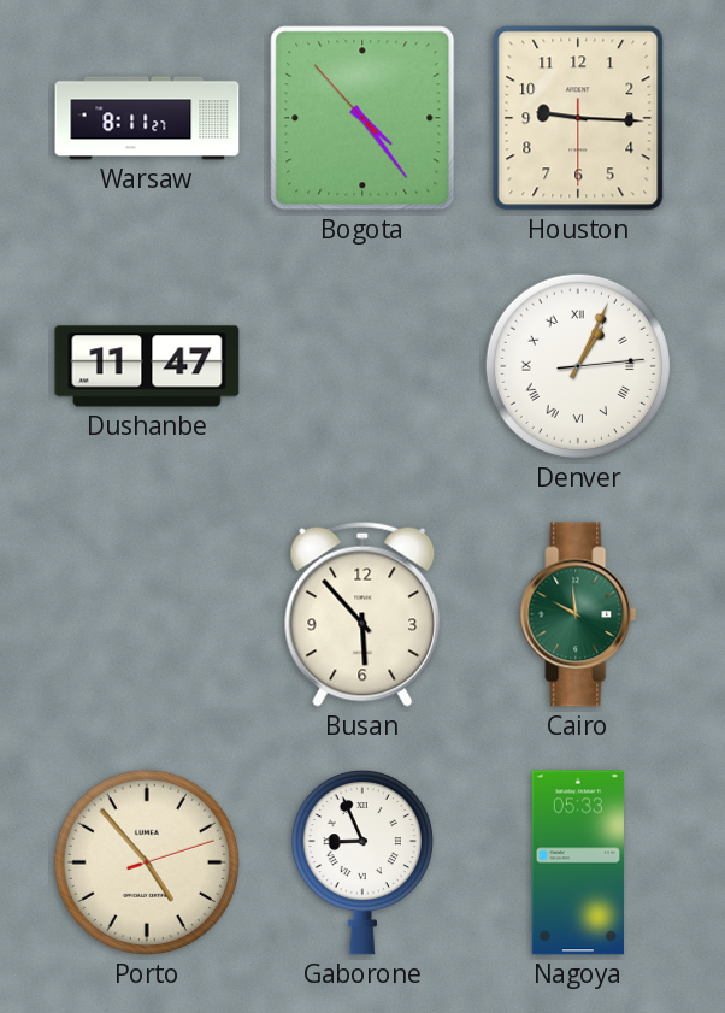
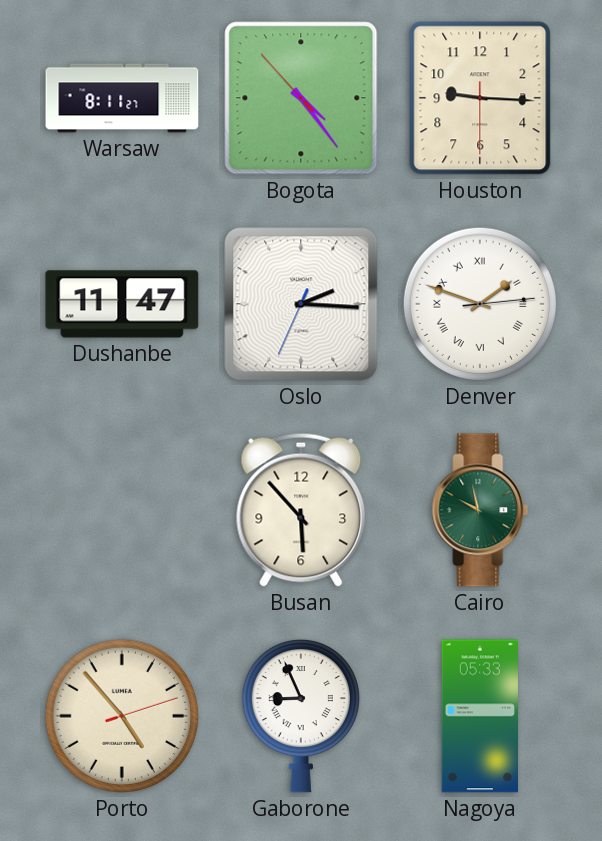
Oslo: none -> 2:15
Denver: 1:04 -> 1:48
Cairo: 9:59 -> 9:58
